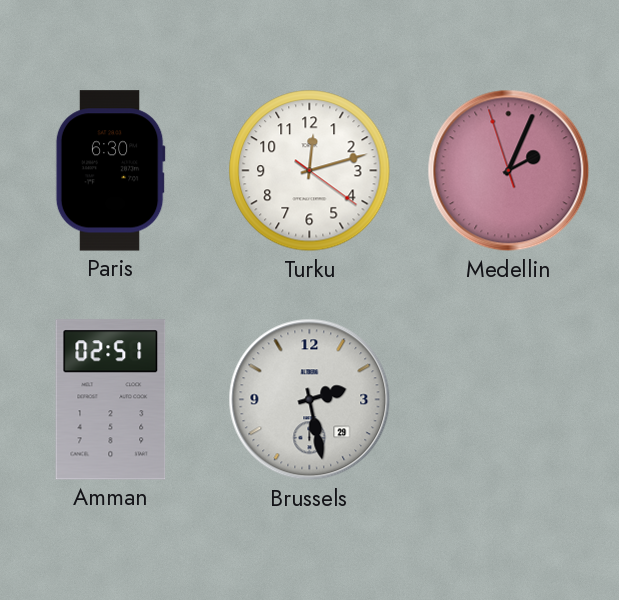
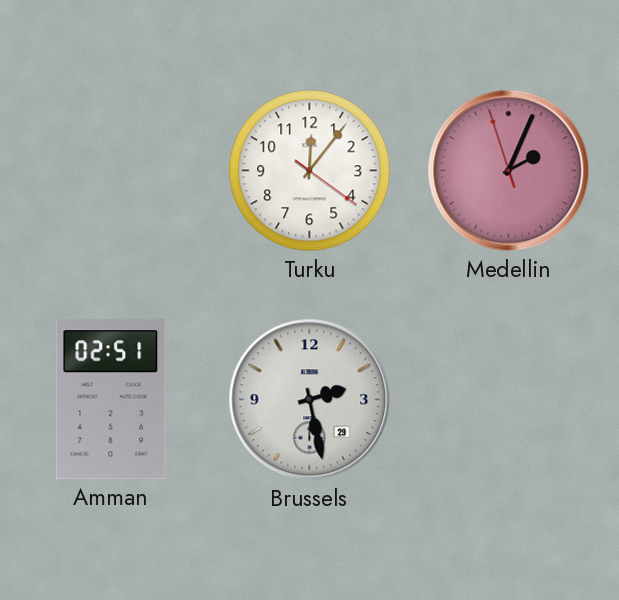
Paris: 6:30 -> none
Turku: 12:12 -> 12:06
